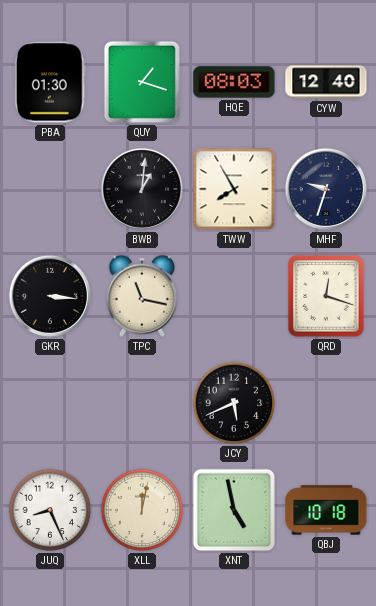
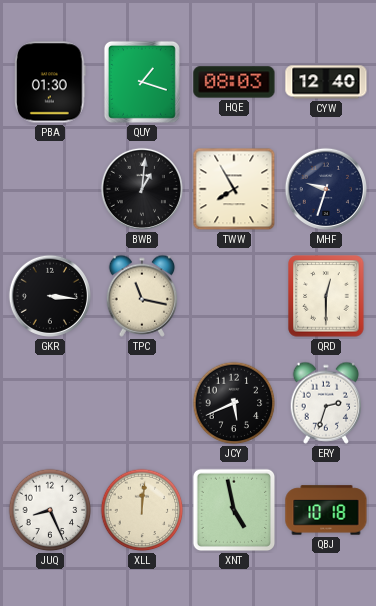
QRD: 12:18 -> 12:30
ERY: none -> 2:33
XLL: 12:02 -> 12:01
